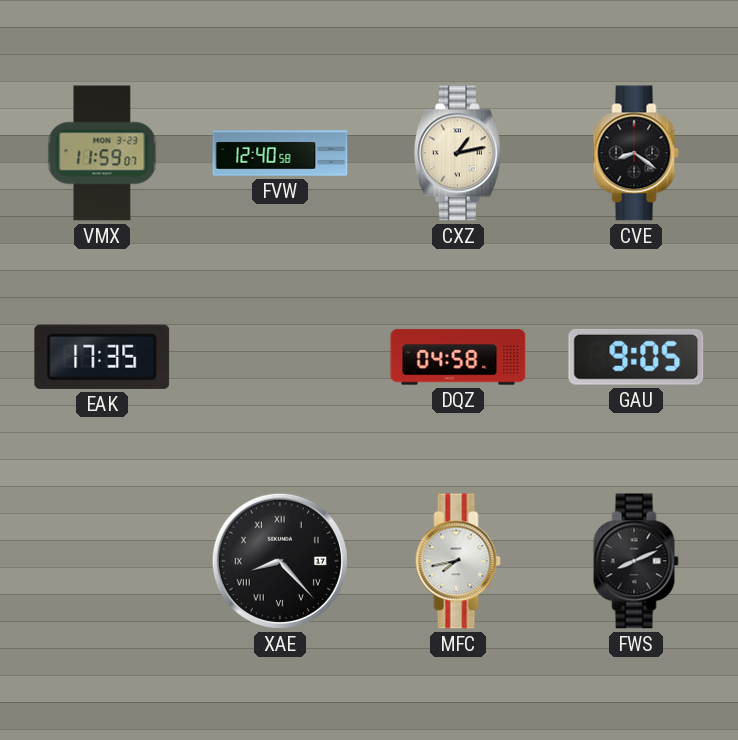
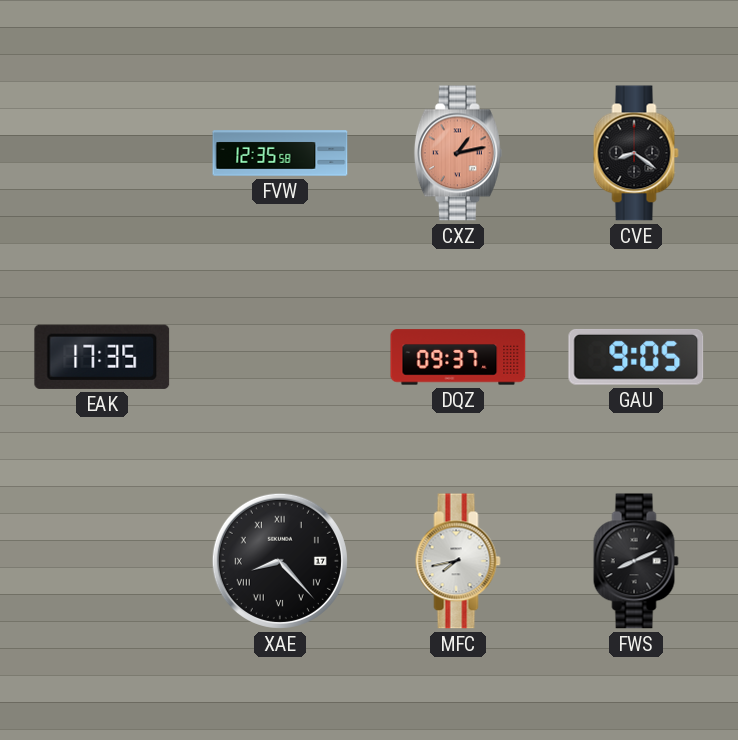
VMX: 11:59 -> none
FVW: 12:40 -> 12:35
CXZ dial: cream -> salmon
DQZ: 04:58 -> 09:37
